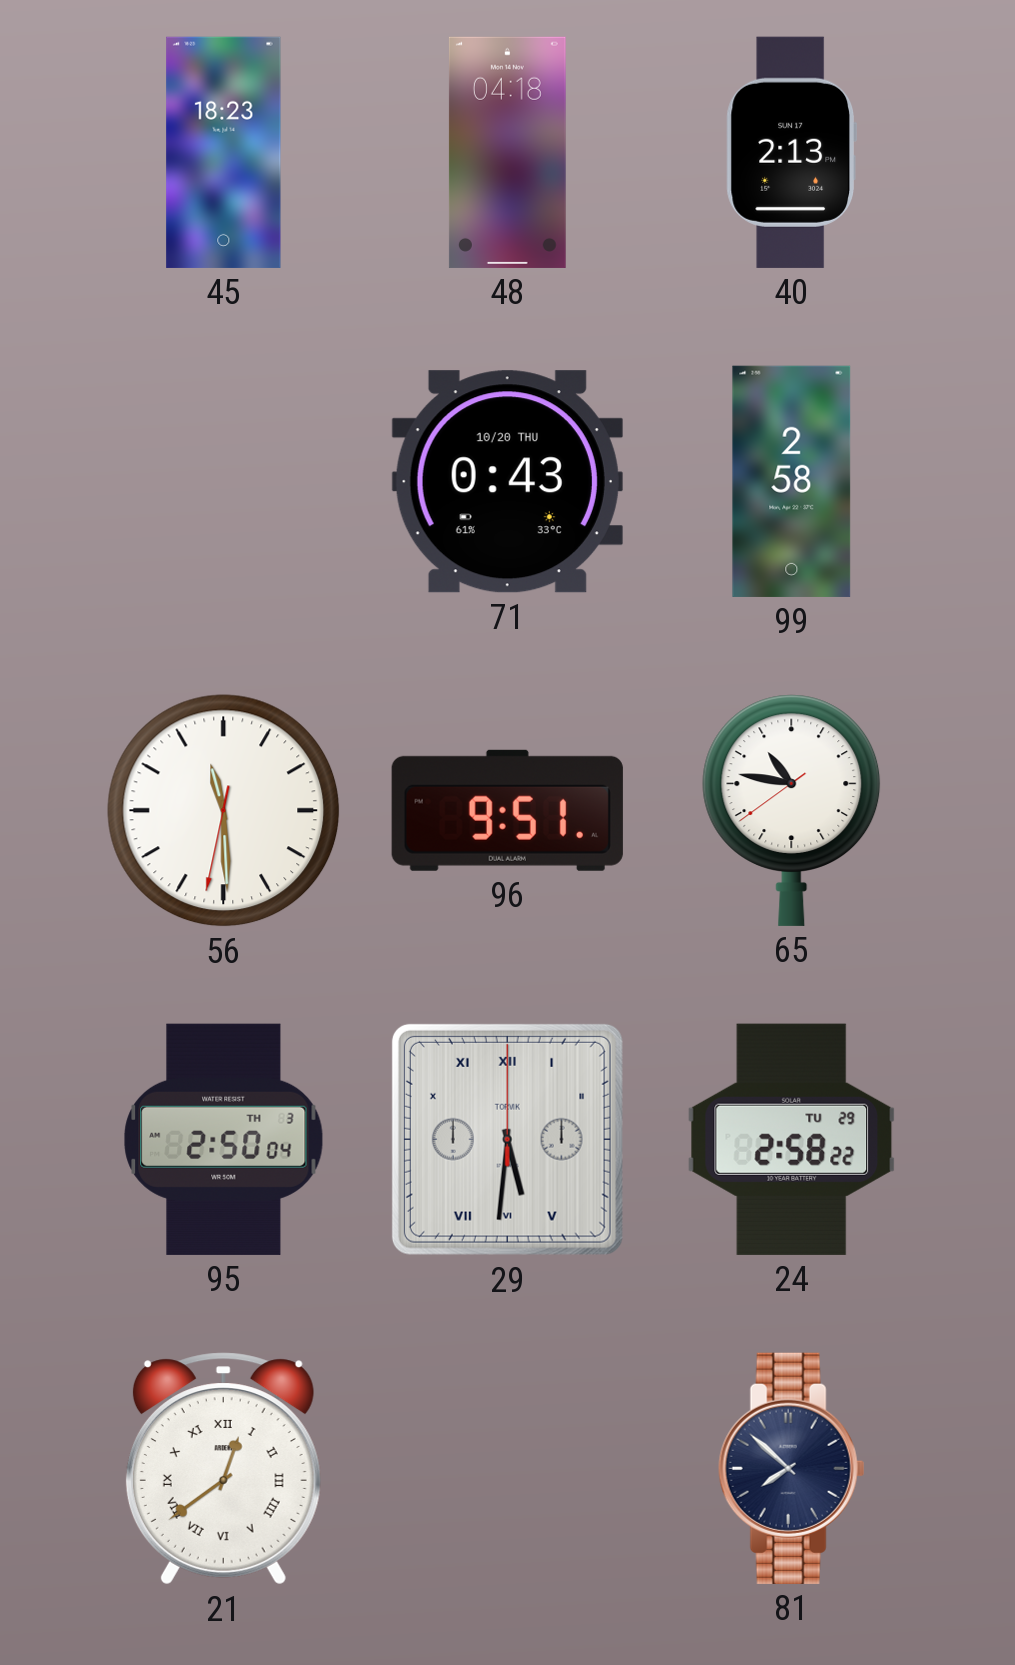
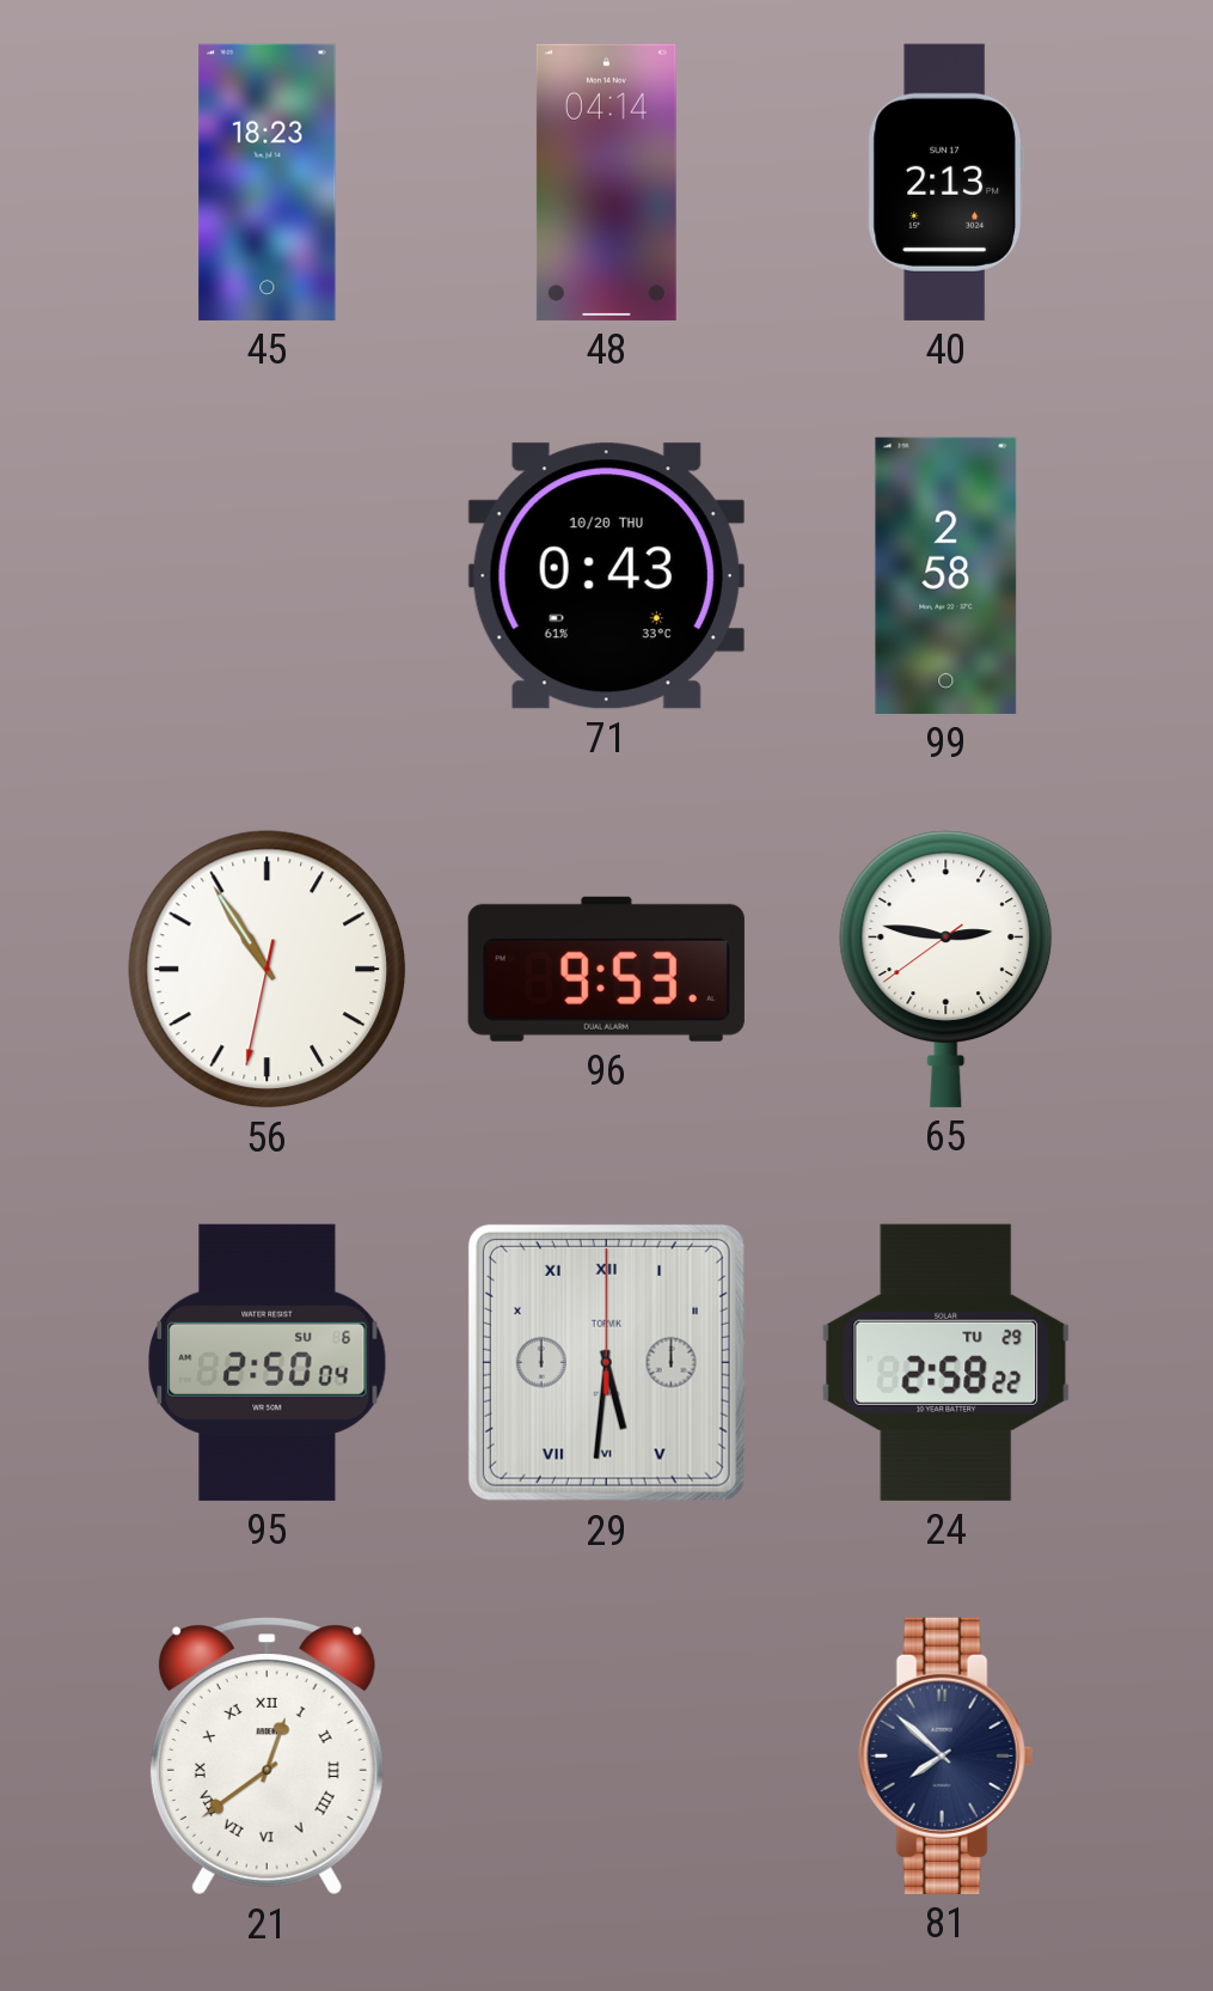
48: 04:18 -> 04:14
56: 11:29 -> 10:54
96: 9:51 -> 9:53
65: 10:46 -> 2:46
95 date: TH 3 -> SU 6
